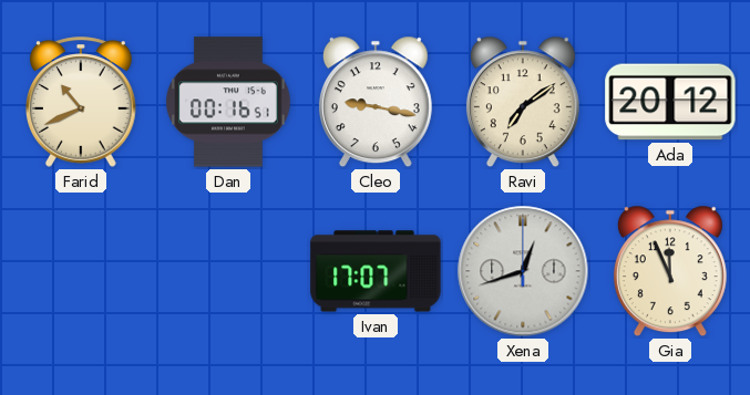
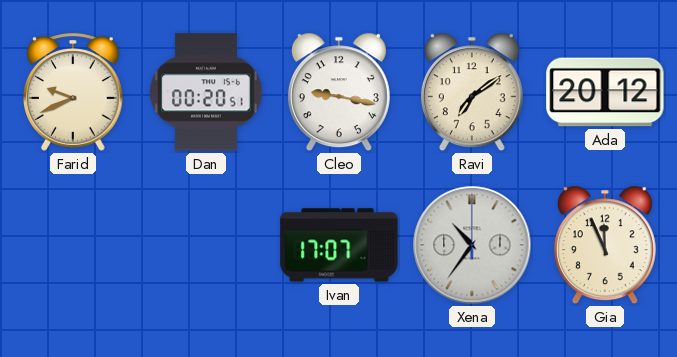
Farid: 10:41 -> 9:41
Dan: 00:16 -> 00:20
Xena: 12:42 -> 10:36
